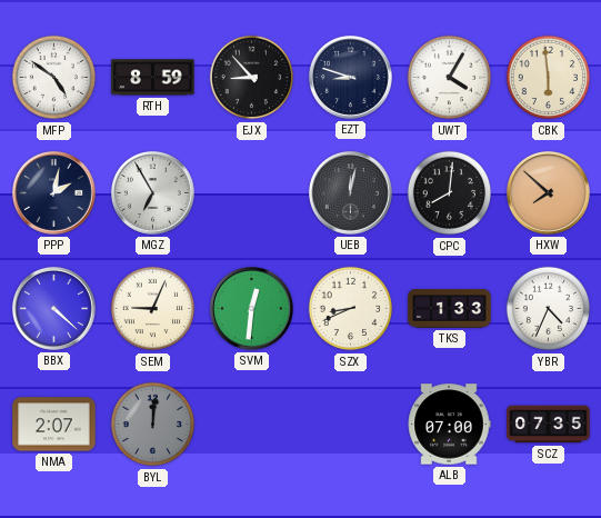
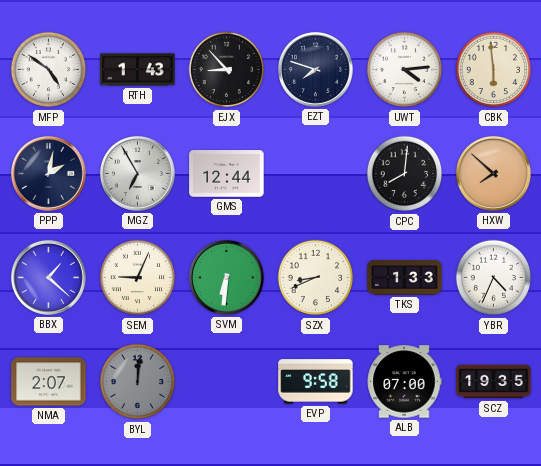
RTH: 8:59 -> 1:43
EZT: 8:48 -> 7:48
UWT: 4:05 -> 4:14
GMS: none -> 12:44
UEB: 12:02 -> none
BBX: 4:22 -> 1:22
SVM: 12:31 -> 6:31
EVP: none -> 9:58
SCZ: 07:35 -> 19:35
